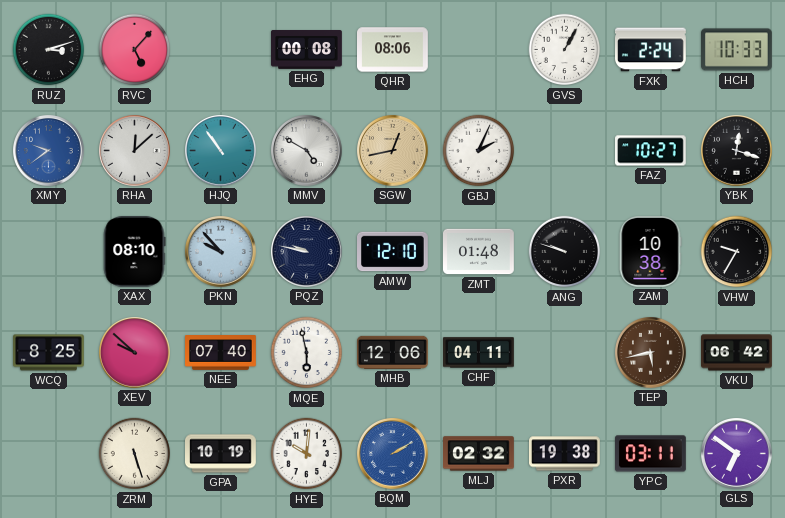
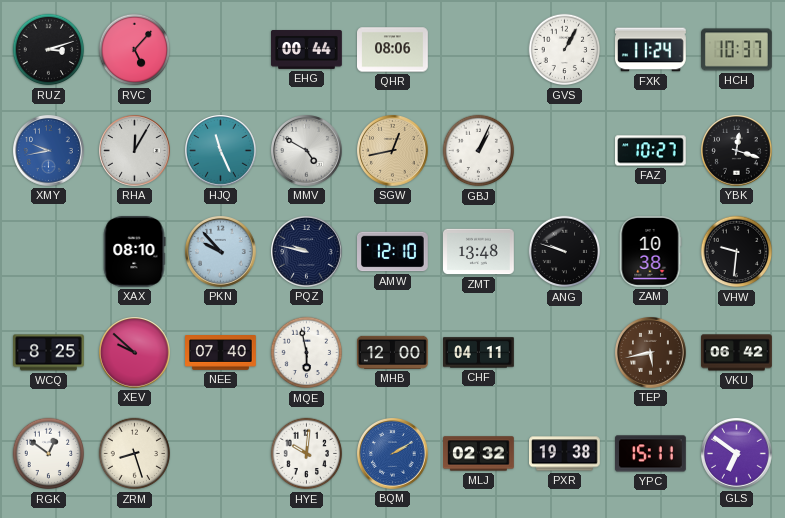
EHG: 00:08 -> 00:44
FXK: 2:24 -> 11:24
HCH: 10:33 -> 10:37
XMY: 9:39 -> 9:43
RHA: 12:08 -> 12:05
HJQ: 10:54 -> 11:26
GBJ: 2:04 -> 1:04
ZMT: 01:48 -> 13:48
VHW: 9:35 -> 9:31
MHB: 12:06 -> 12:00
RGK: none -> 12:51
ZRM: 5:27 -> 8:27
GPA: 10:19 -> none
YPC: 03:11 -> 15:11
